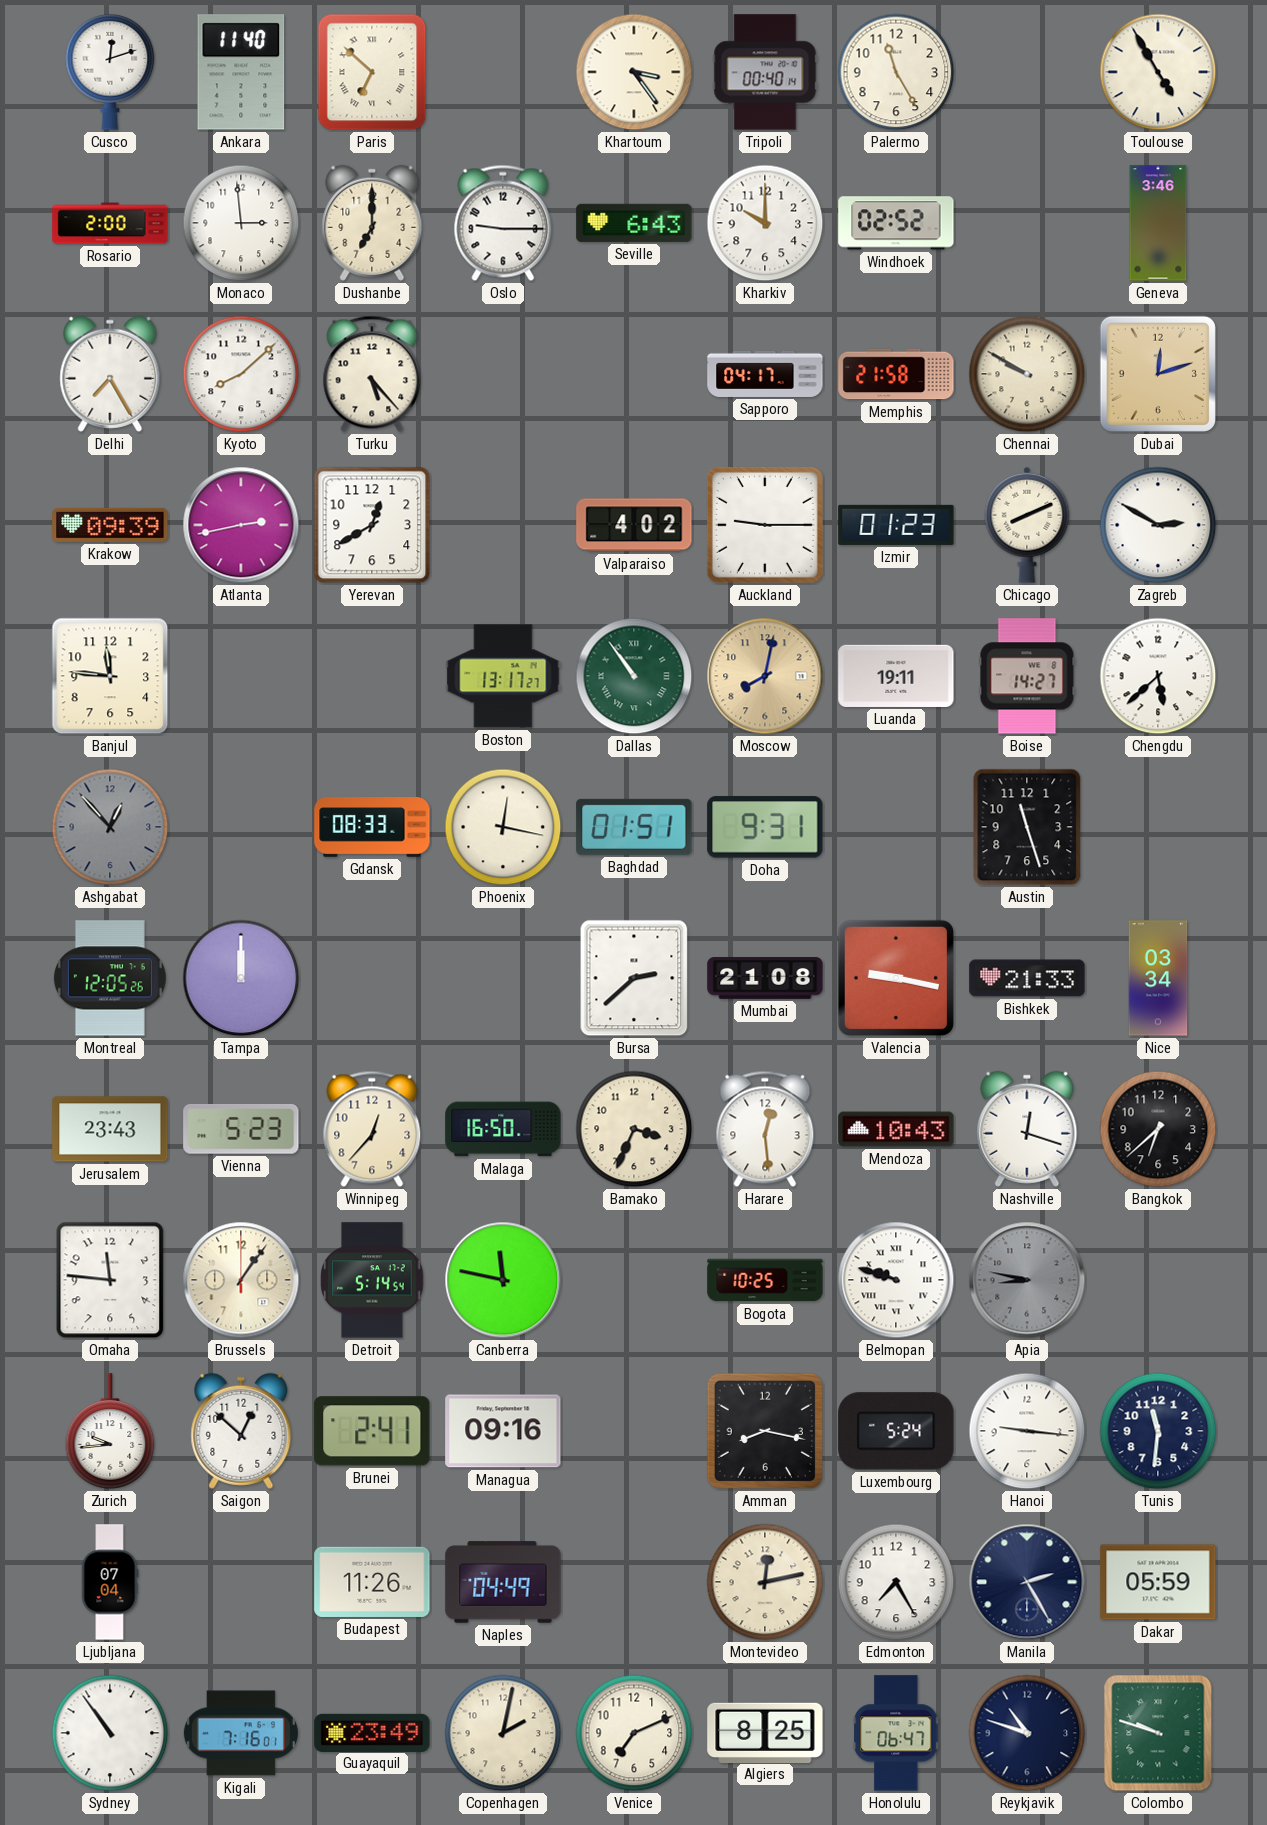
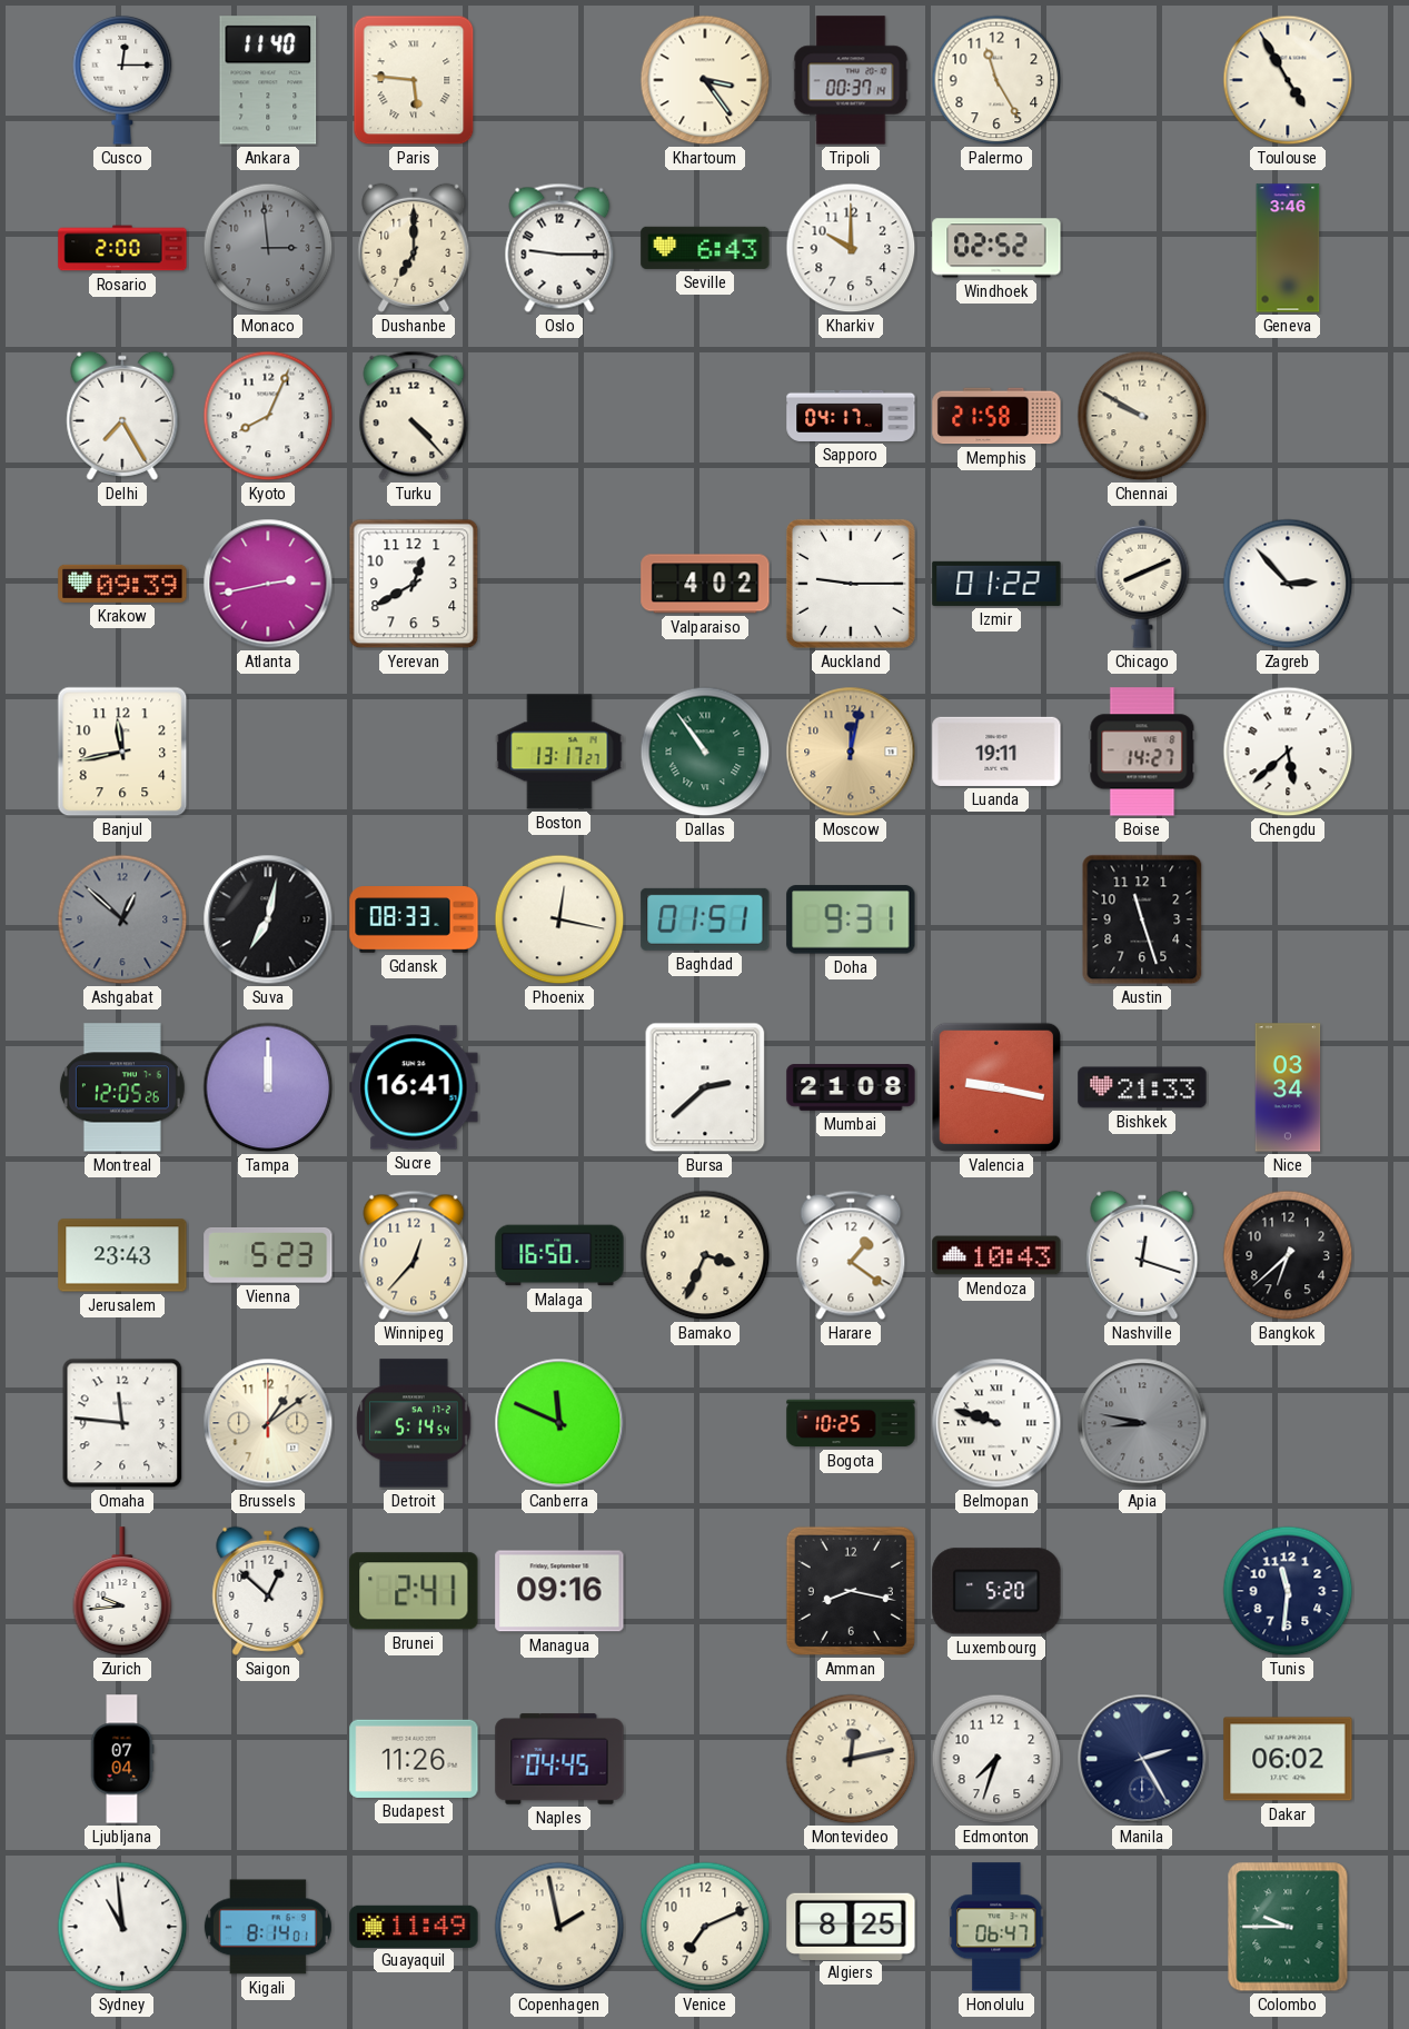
Cusco: 12:12 -> 12:15
Paris: 6:52 -> 5:46
Tripoli: 00:40 -> 00:37
Monaco dial: white -> grey
Kyoto: 8:08 -> 8:04
Turku: 5:23 -> 4:23
Dubai: 12:12 -> none
Izmir: 01:23 -> 01:22
Zagreb: 2:50 -> 2:53
Banjul: 11:46 -> 11:43
Moscow: 8:02 -> 12:02
Ashgabat: 12:53 -> 12:52
Suva: none -> 7:02
Sucre: none -> 16:41
Harare: 12:29 -> 1:21
Brussels: 1:06 -> 1:09
Canberra: 11:47 -> 11:49
Luxembourg: 5:24 -> 5:20
Hanoi: 9:16 -> none
Naples: 04:49 -> 04:45
Edmonton: 7:25 -> 7:33
Dakar: 05:59 -> 06:02
Sydney: 10:54 -> 10:59
Kigali: 7:16 -> 8:14
Guayaquil: 23:49 -> 11:49
Copenhagen: 2:02 -> 1:58
Reykjavik: 10:48 -> none
Colombo: 9:48 -> 9:45
